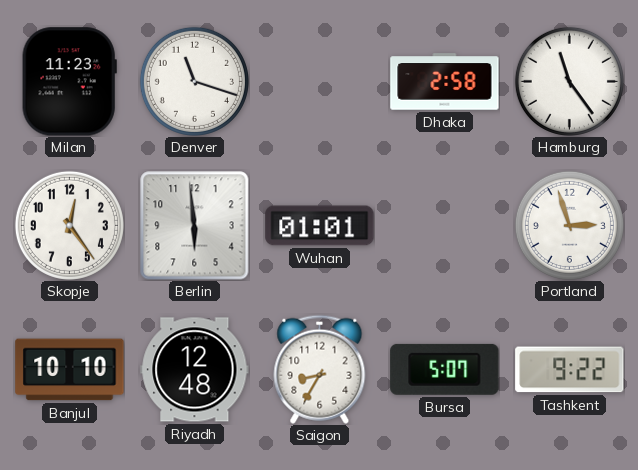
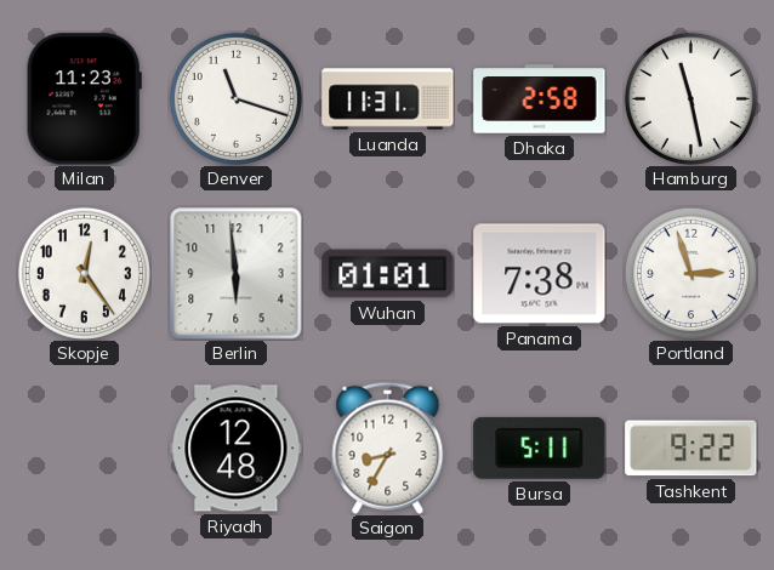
Luanda: none -> 11:31
Hamburg: 11:24 -> 11:28
Panama: none -> 7:38
Banjul: 10:10 -> none
Bursa: 5:07 -> 5:11
